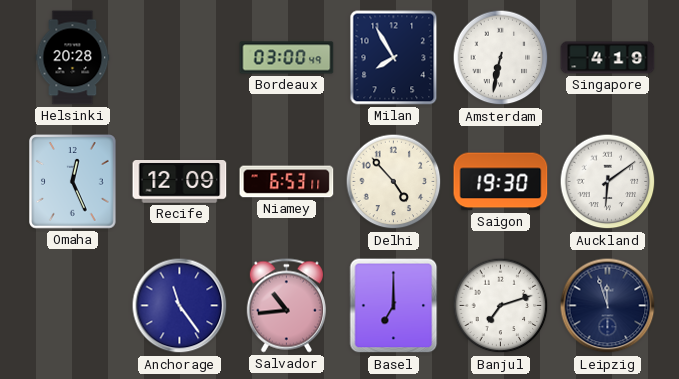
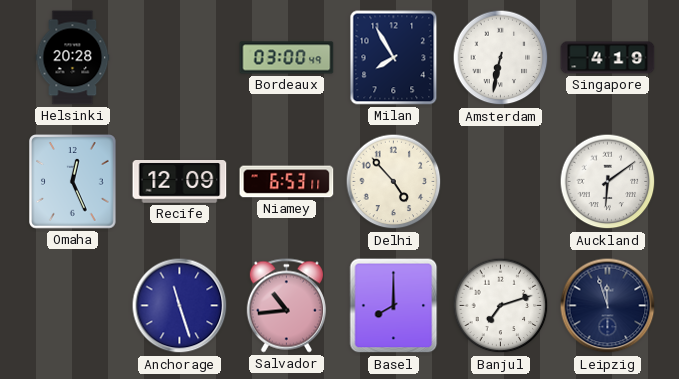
Saigon: 19:30 -> none
Anchorage: 11:24 -> 11:27
Basel: 7:00 -> 8:00
